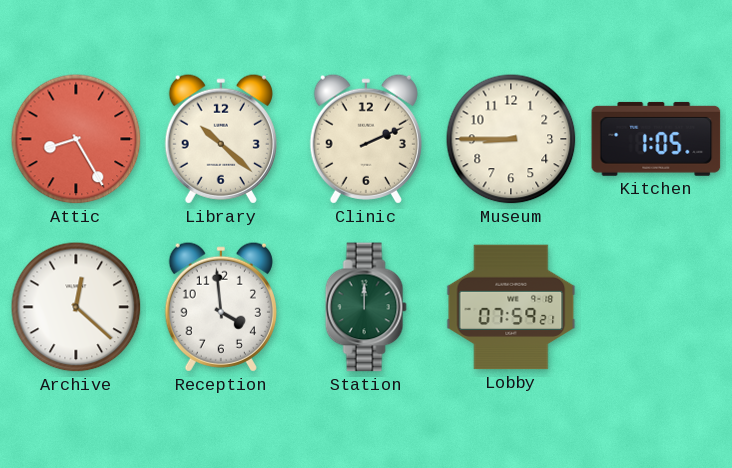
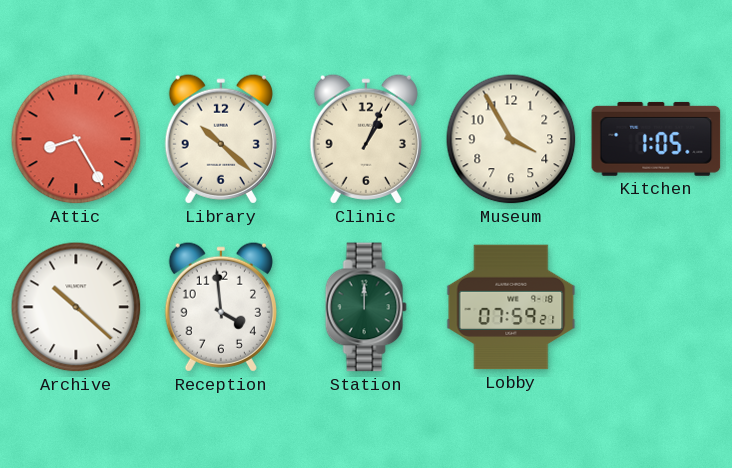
Clinic: 2:11 -> 1:04
Museum: 8:45 -> 3:55
Archive: 12:22 -> 10:22
